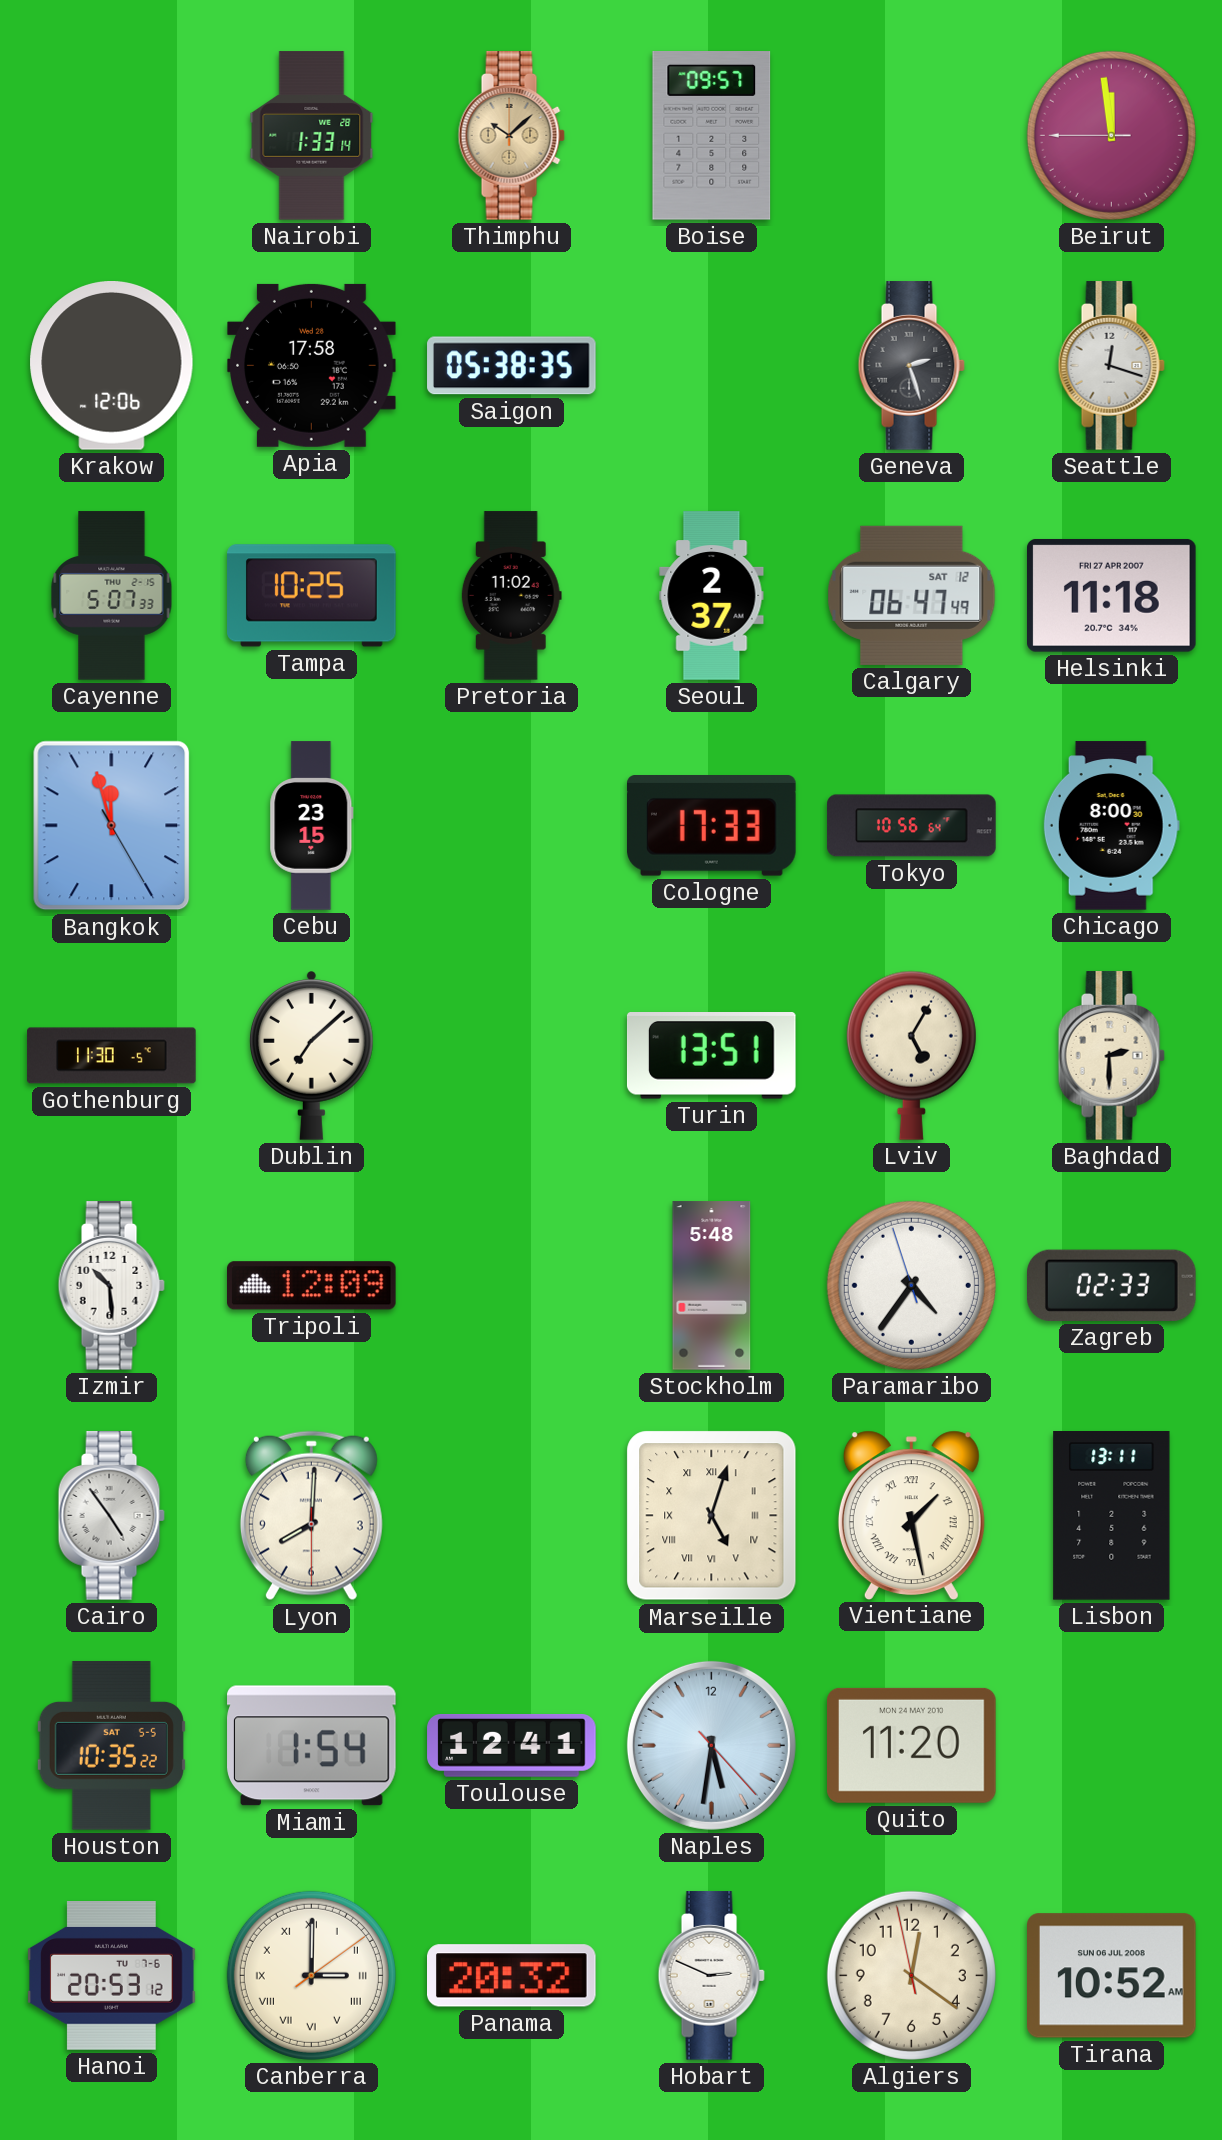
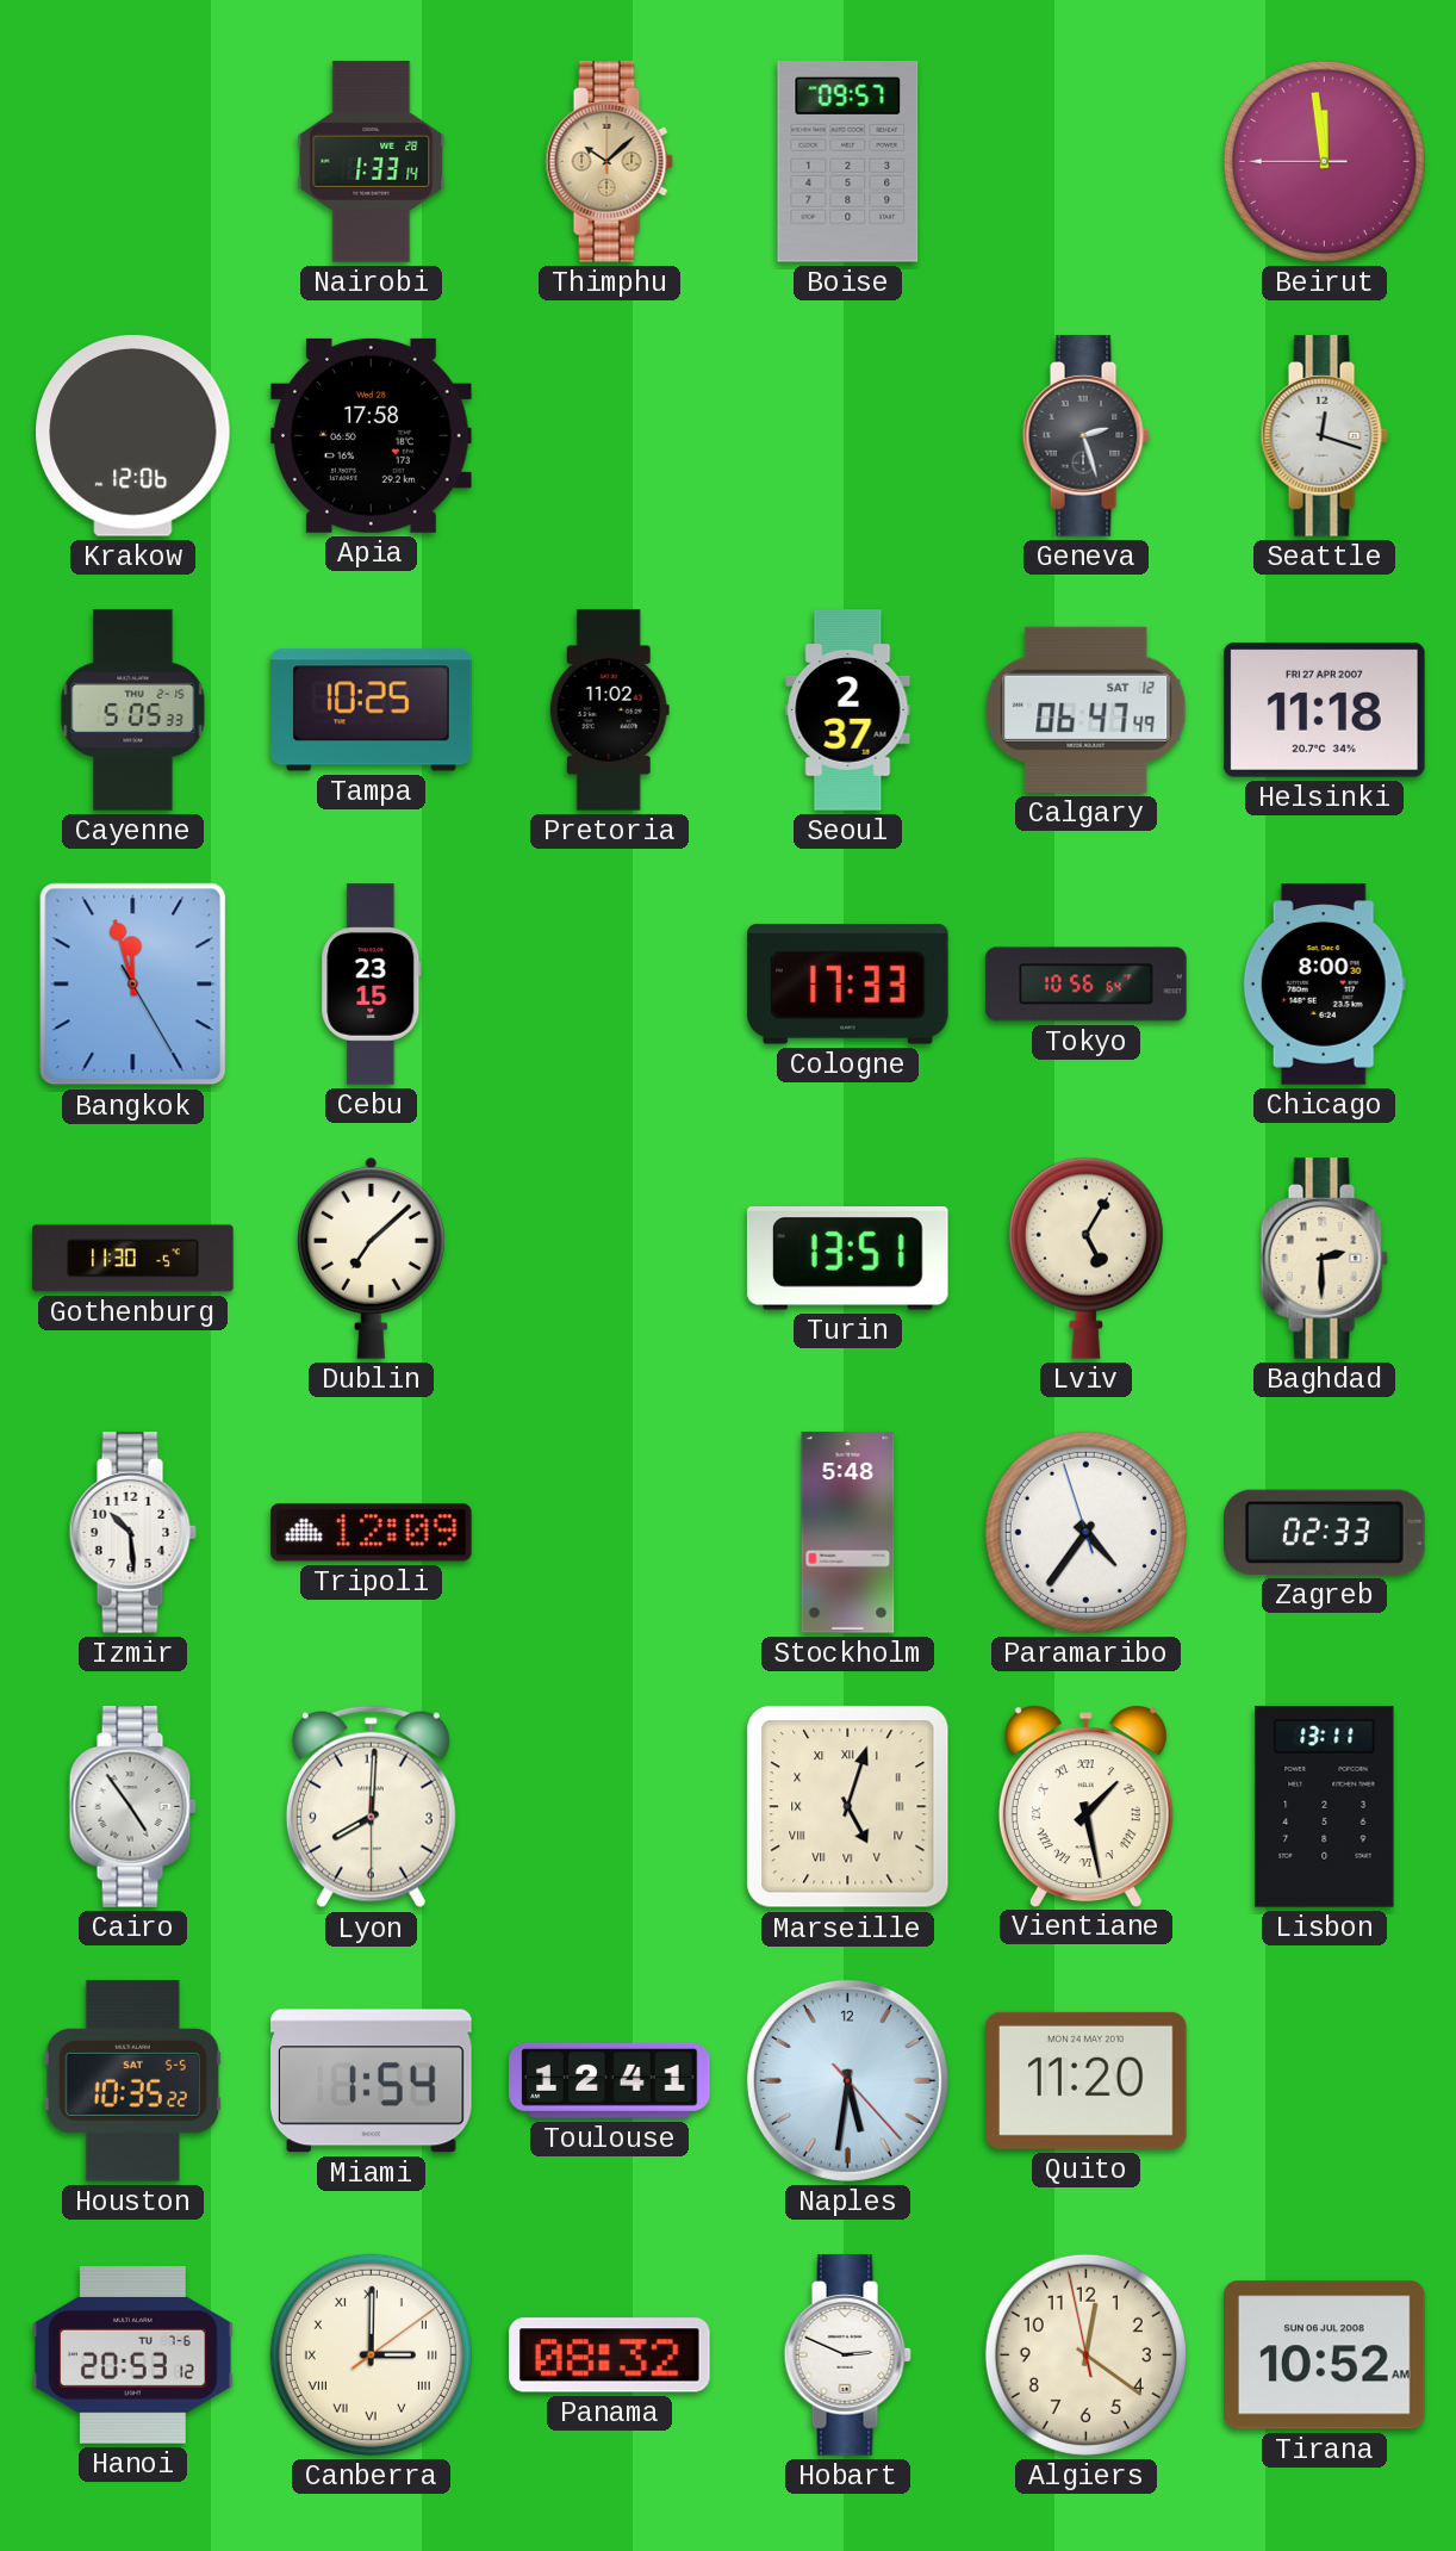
Saigon: 05:38 -> none
Cayenne: 5:07 -> 5:05
Panama: 20:32 -> 08:32
